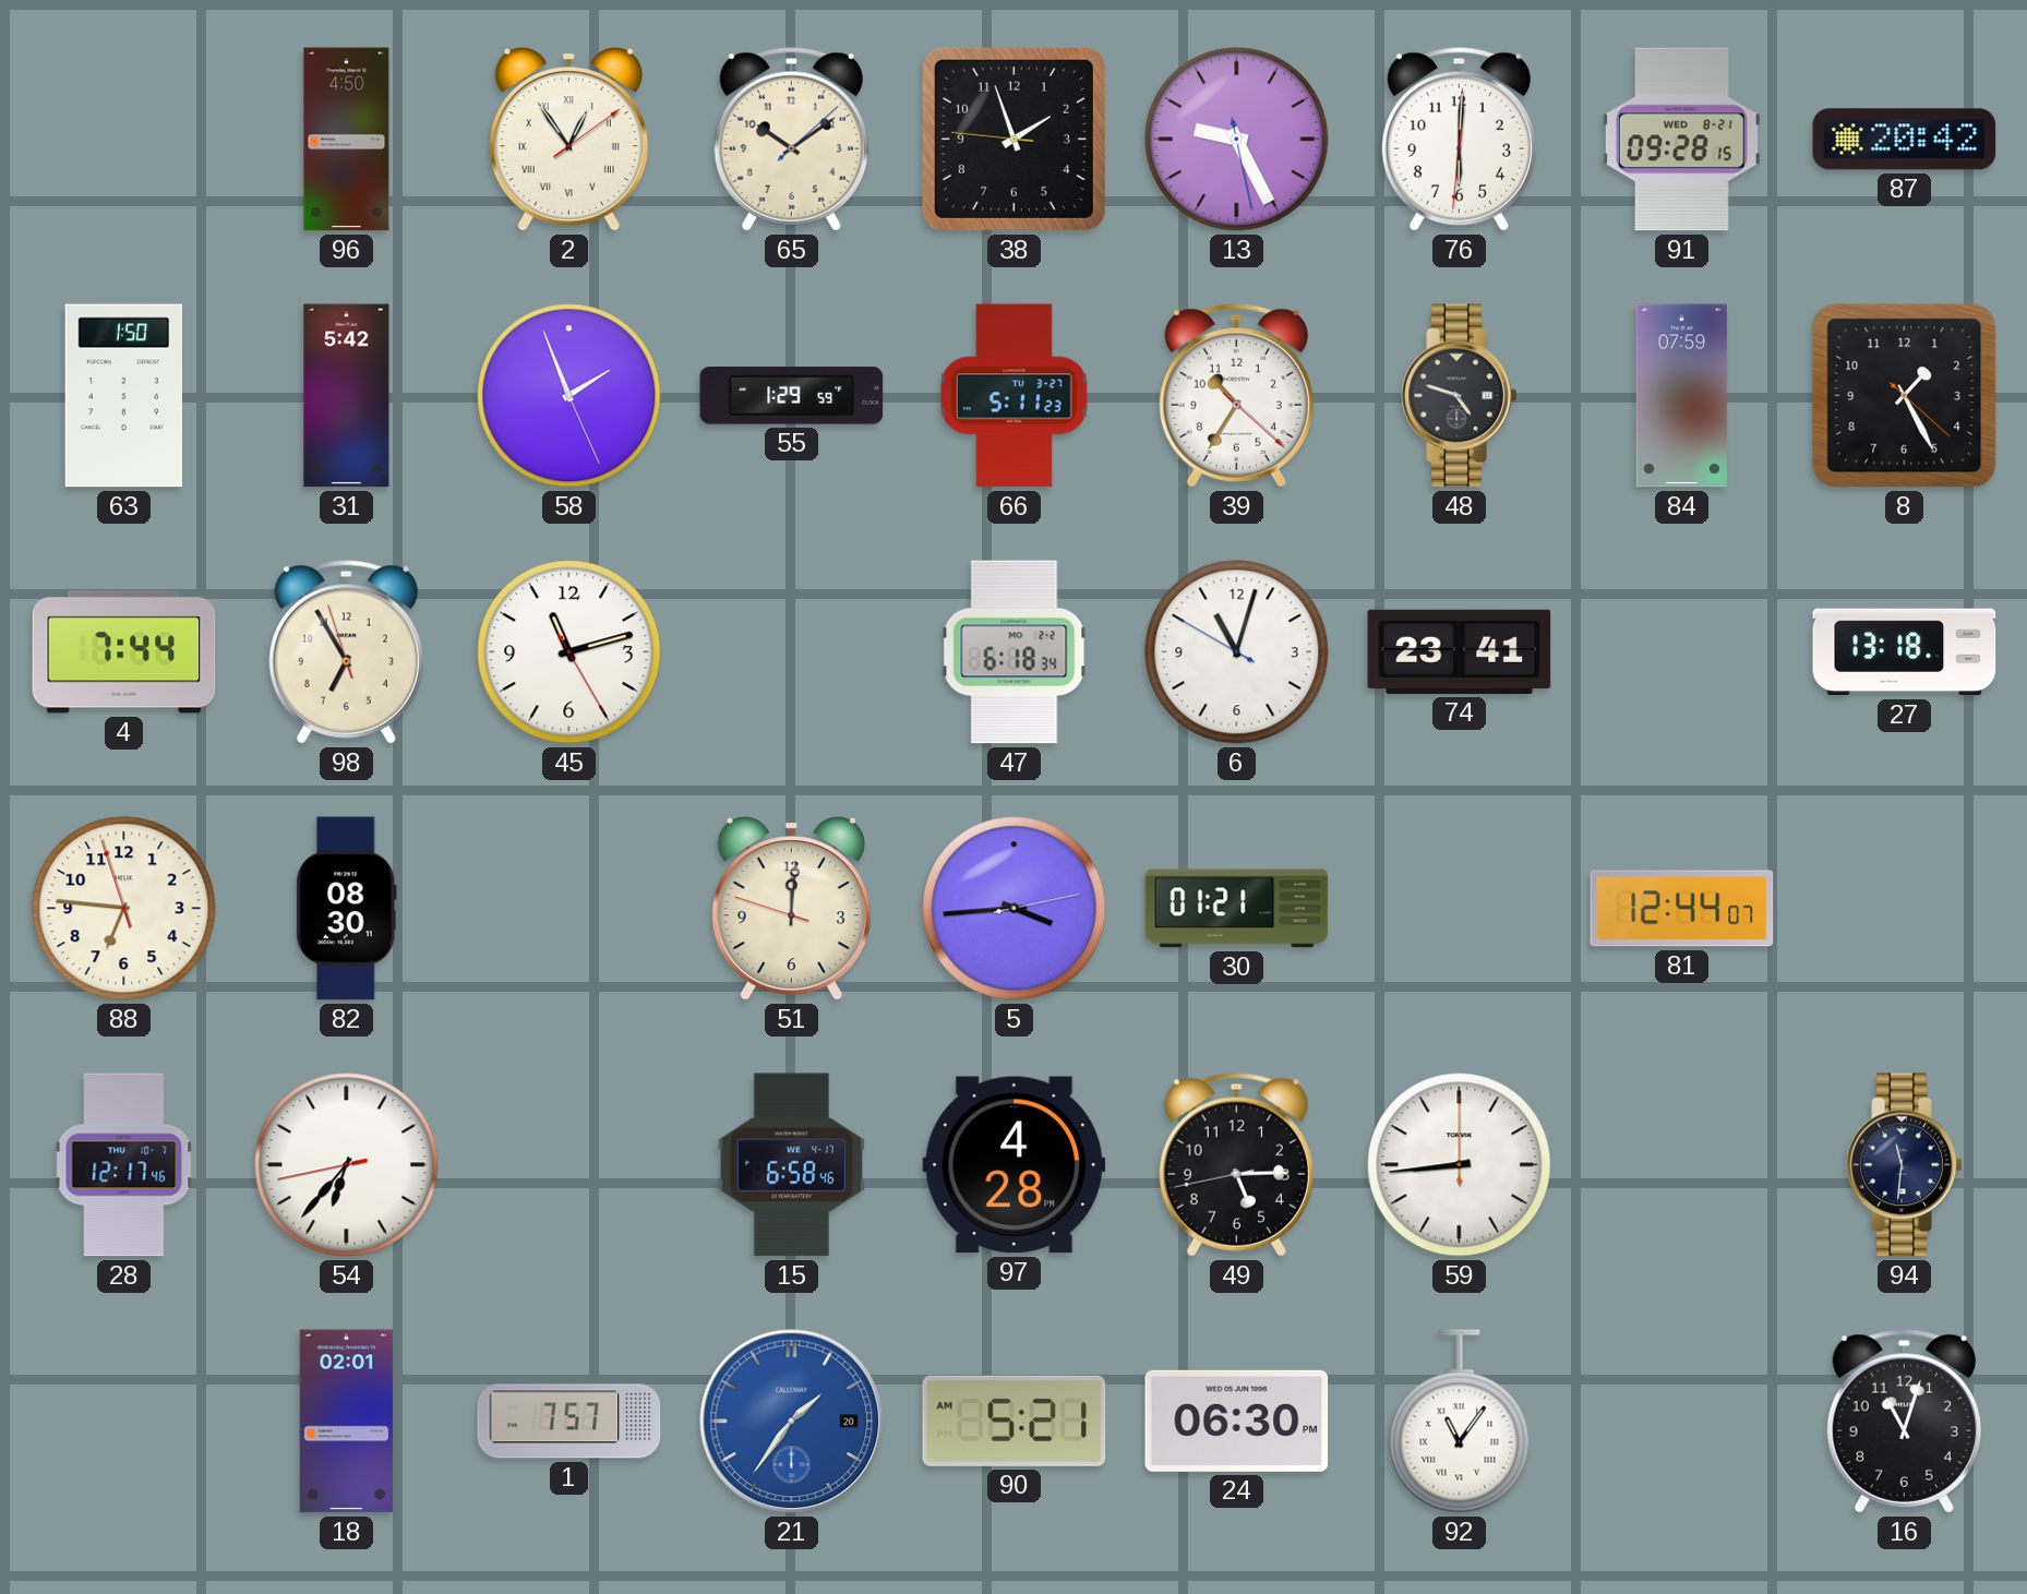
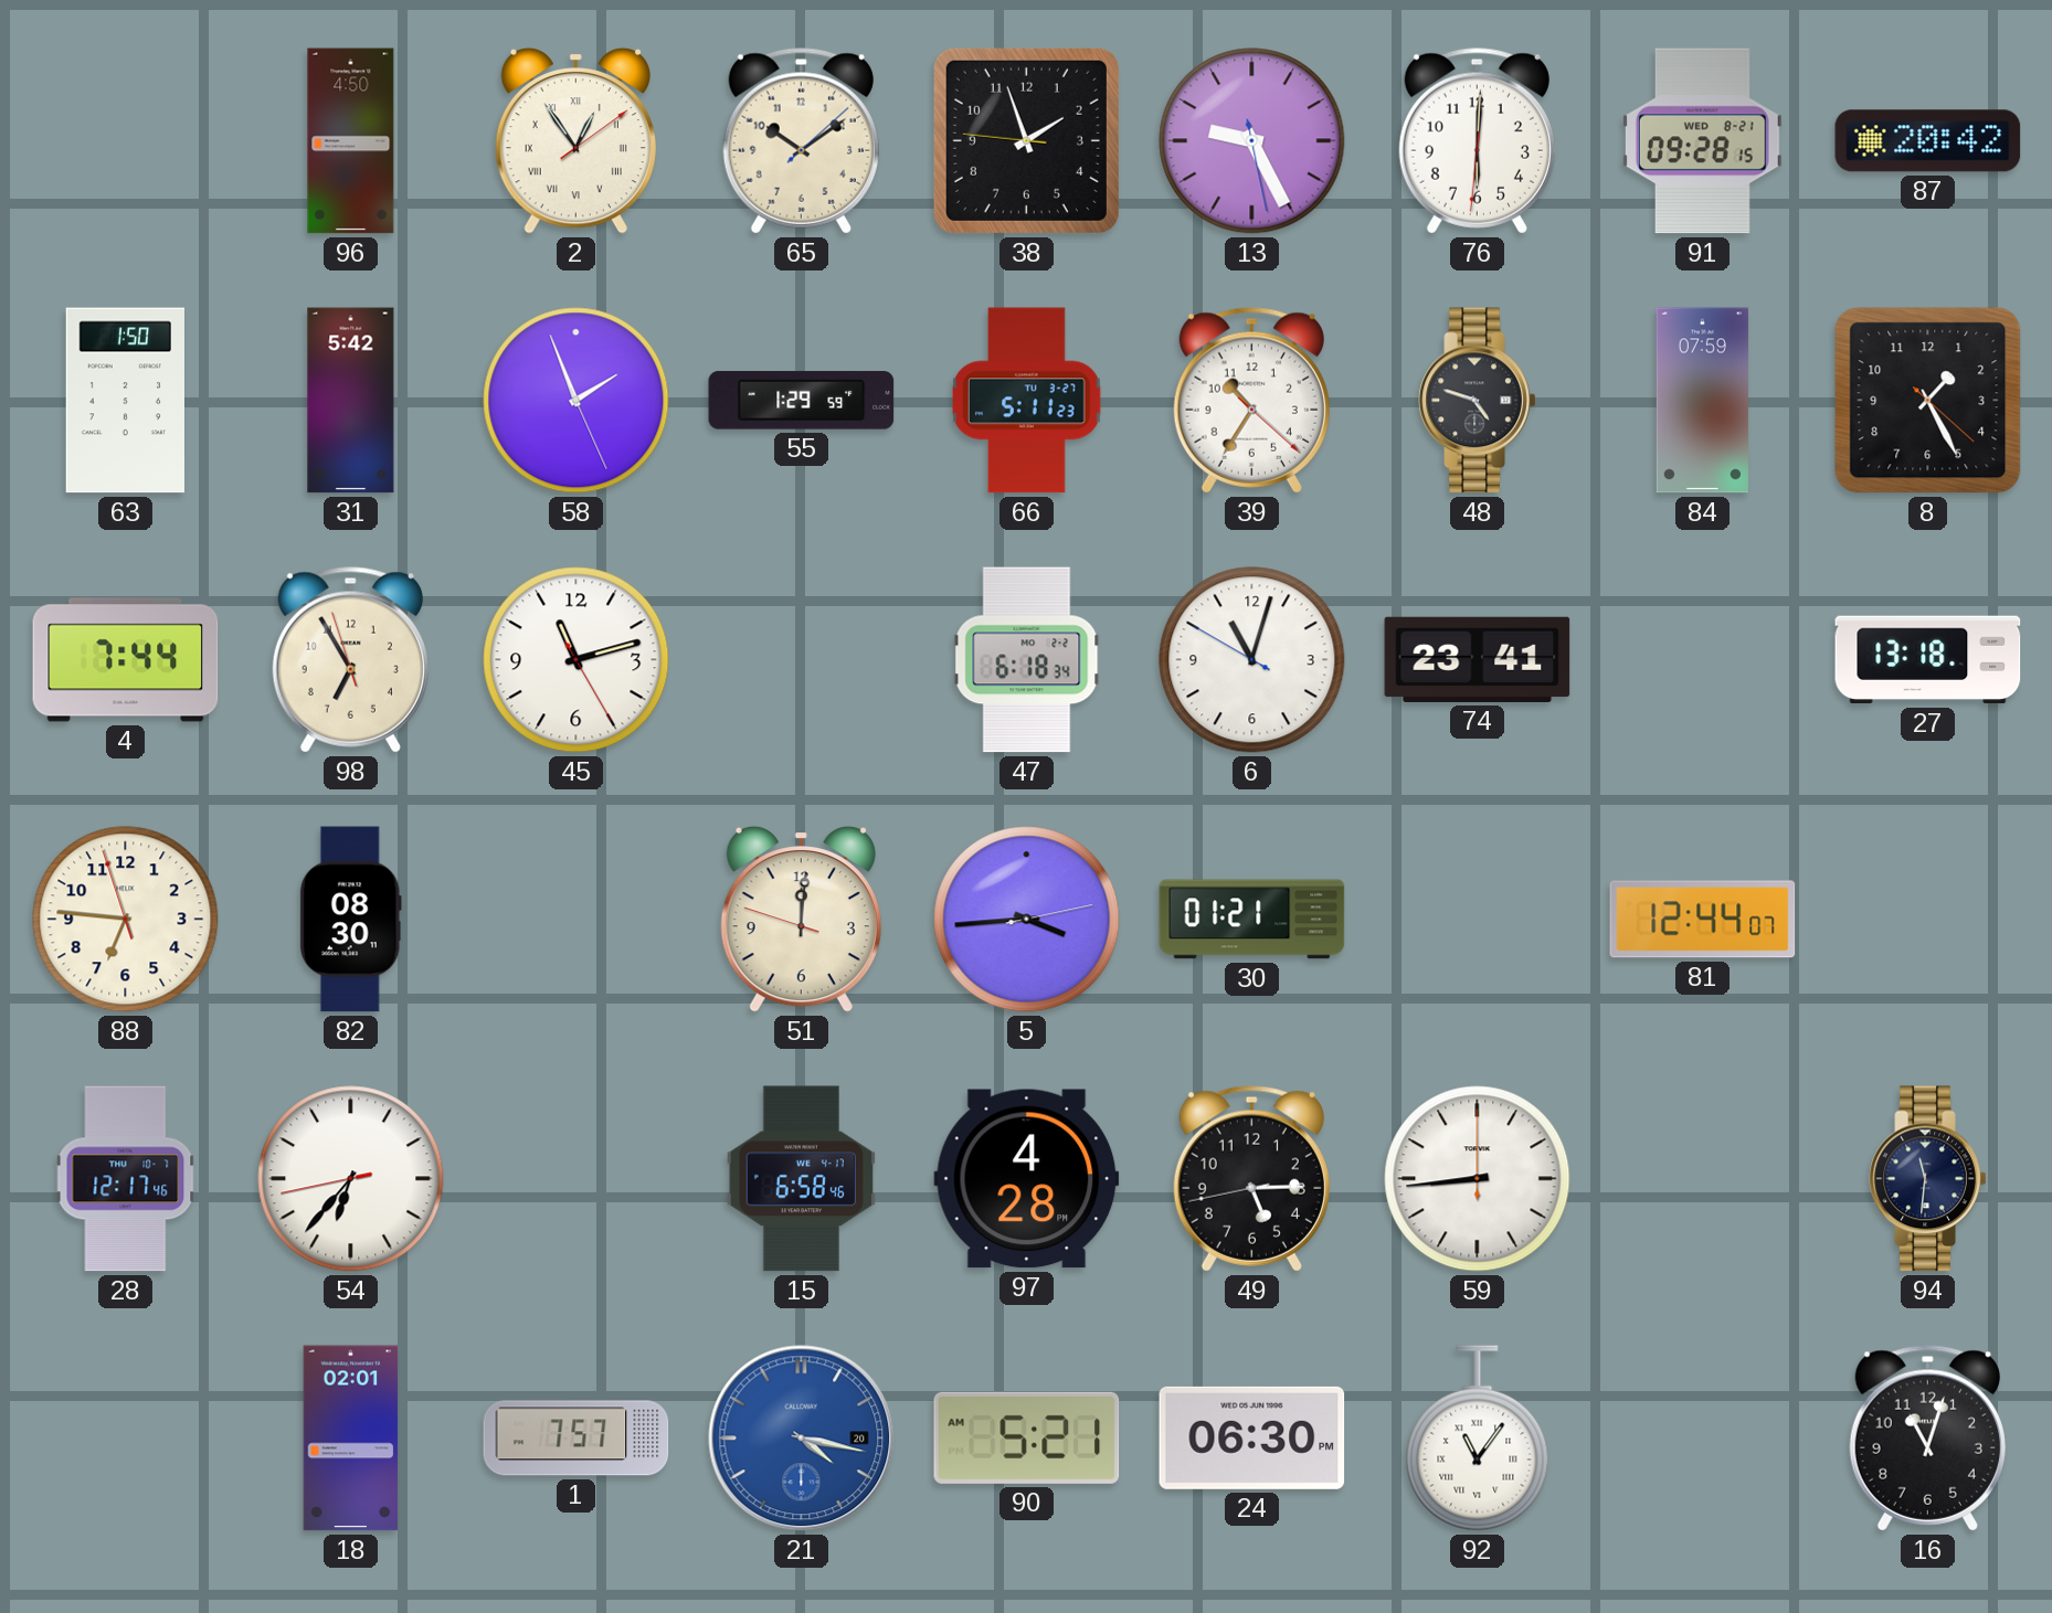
21: 1:36 -> 4:17
